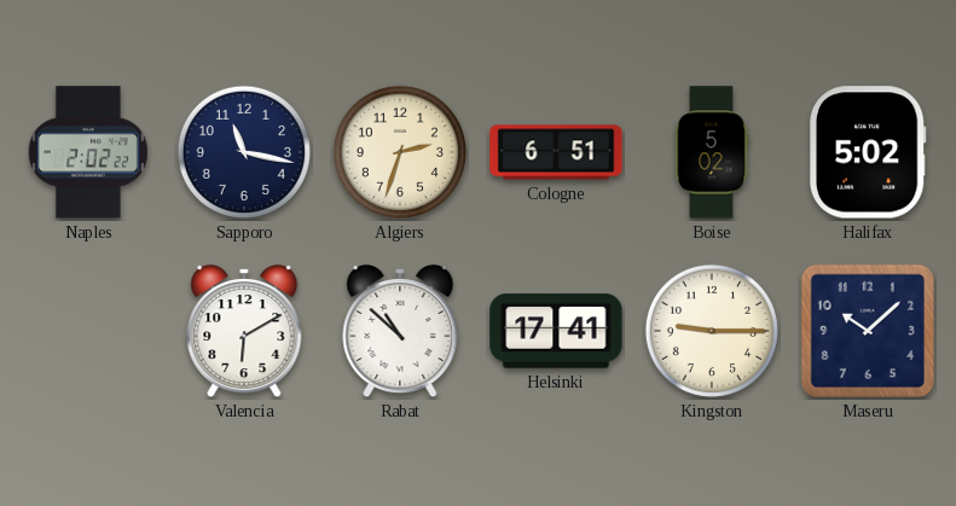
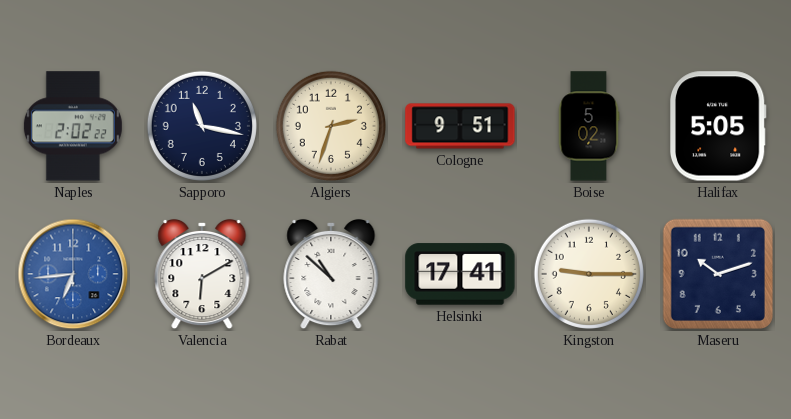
Cologne: 6:51 -> 9:51
Halifax: 5:02 -> 5:05
Bordeaux: none -> 6:44
Maseru: 10:08 -> 10:12
